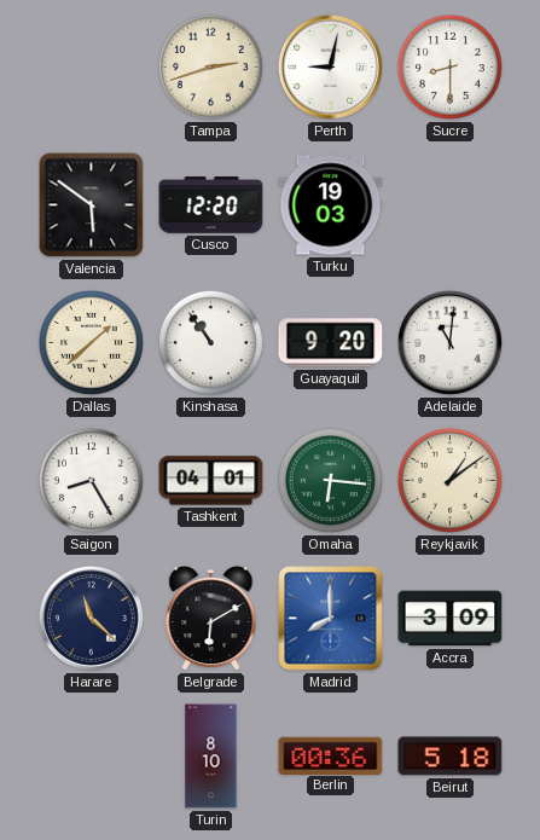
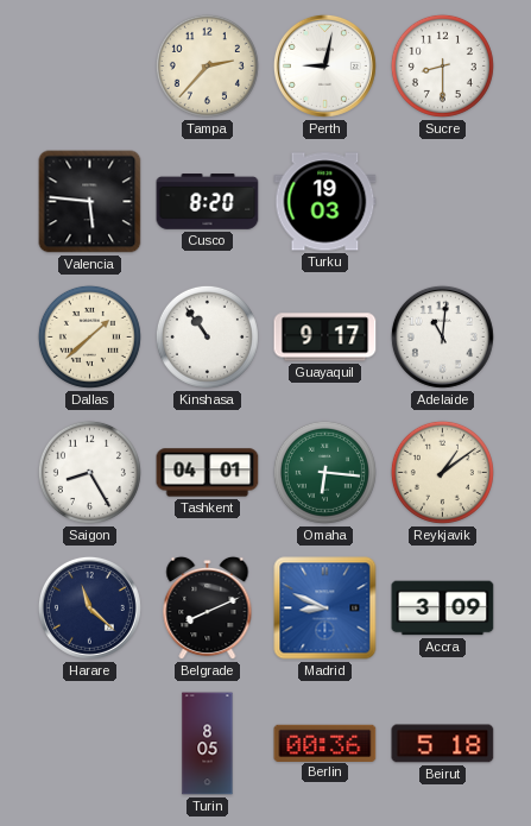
Tampa: 2:42 -> 2:37
Valencia: 5:51 -> 5:46
Cusco: 12:20 -> 8:20
Guayaquil: 9:20 -> 9:17
Belgrade: 6:10 -> 8:11
Madrid: 8:00 -> 8:49
Turin: 8:10 -> 8:05
